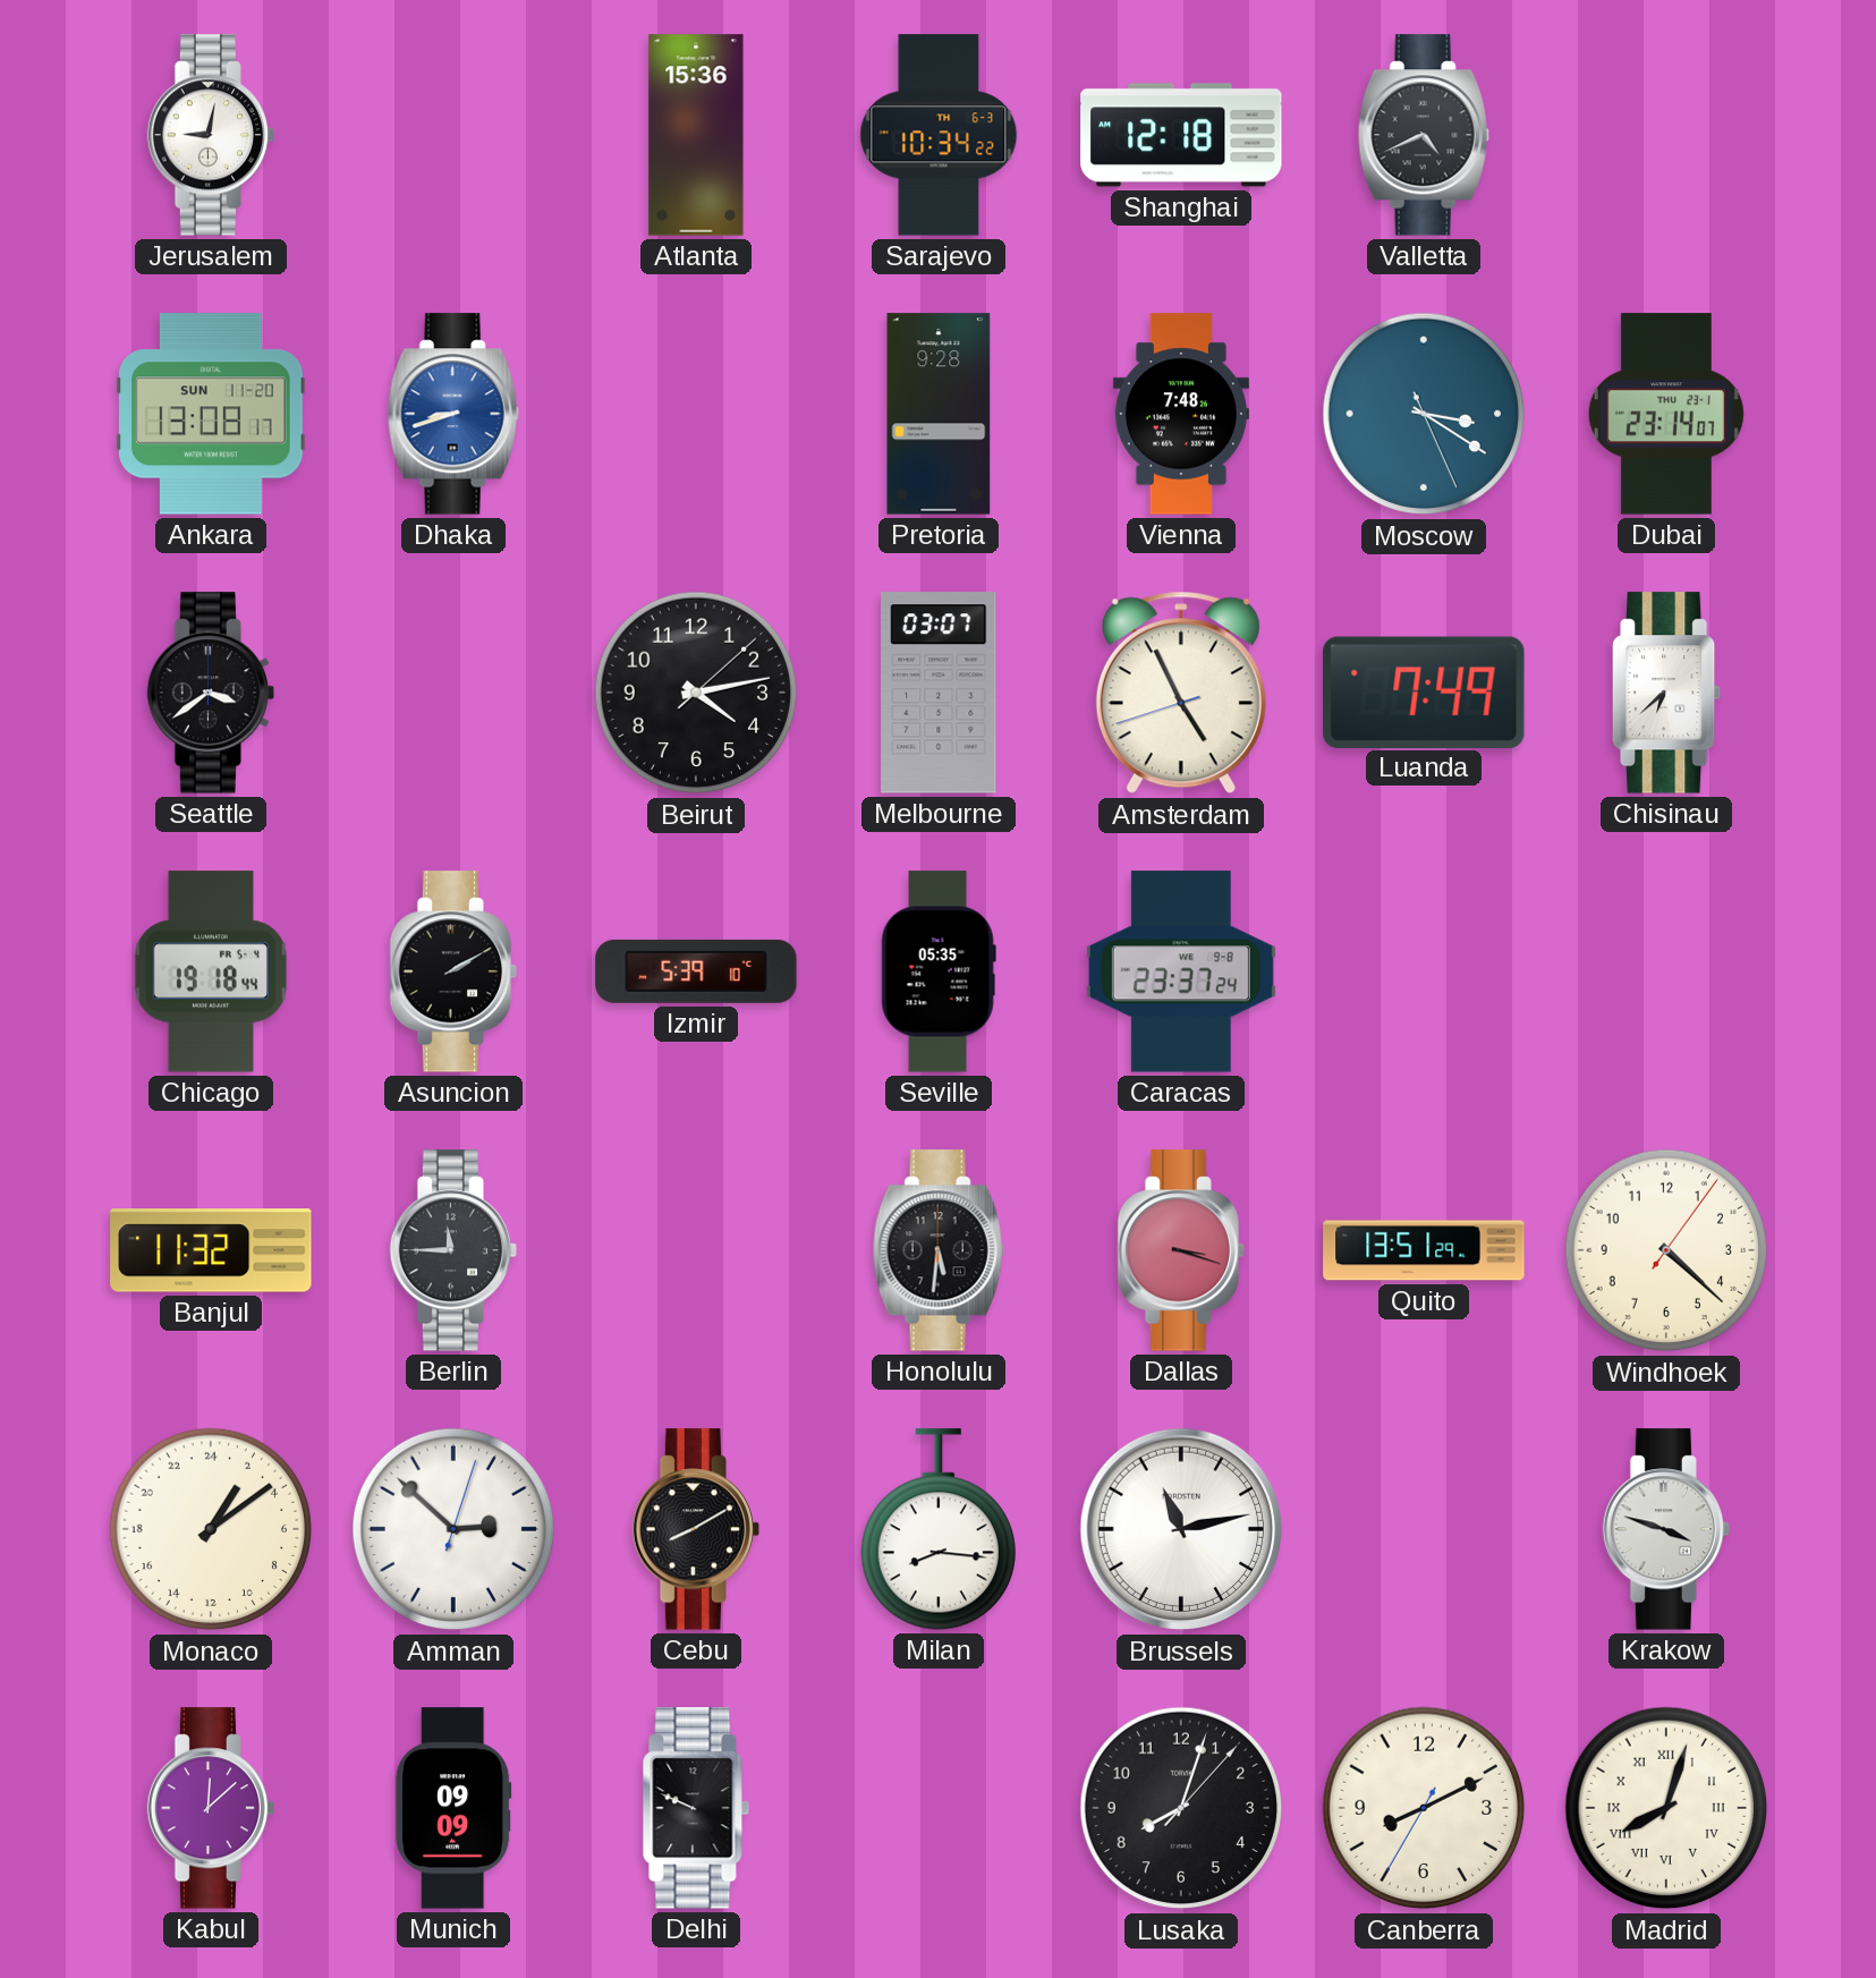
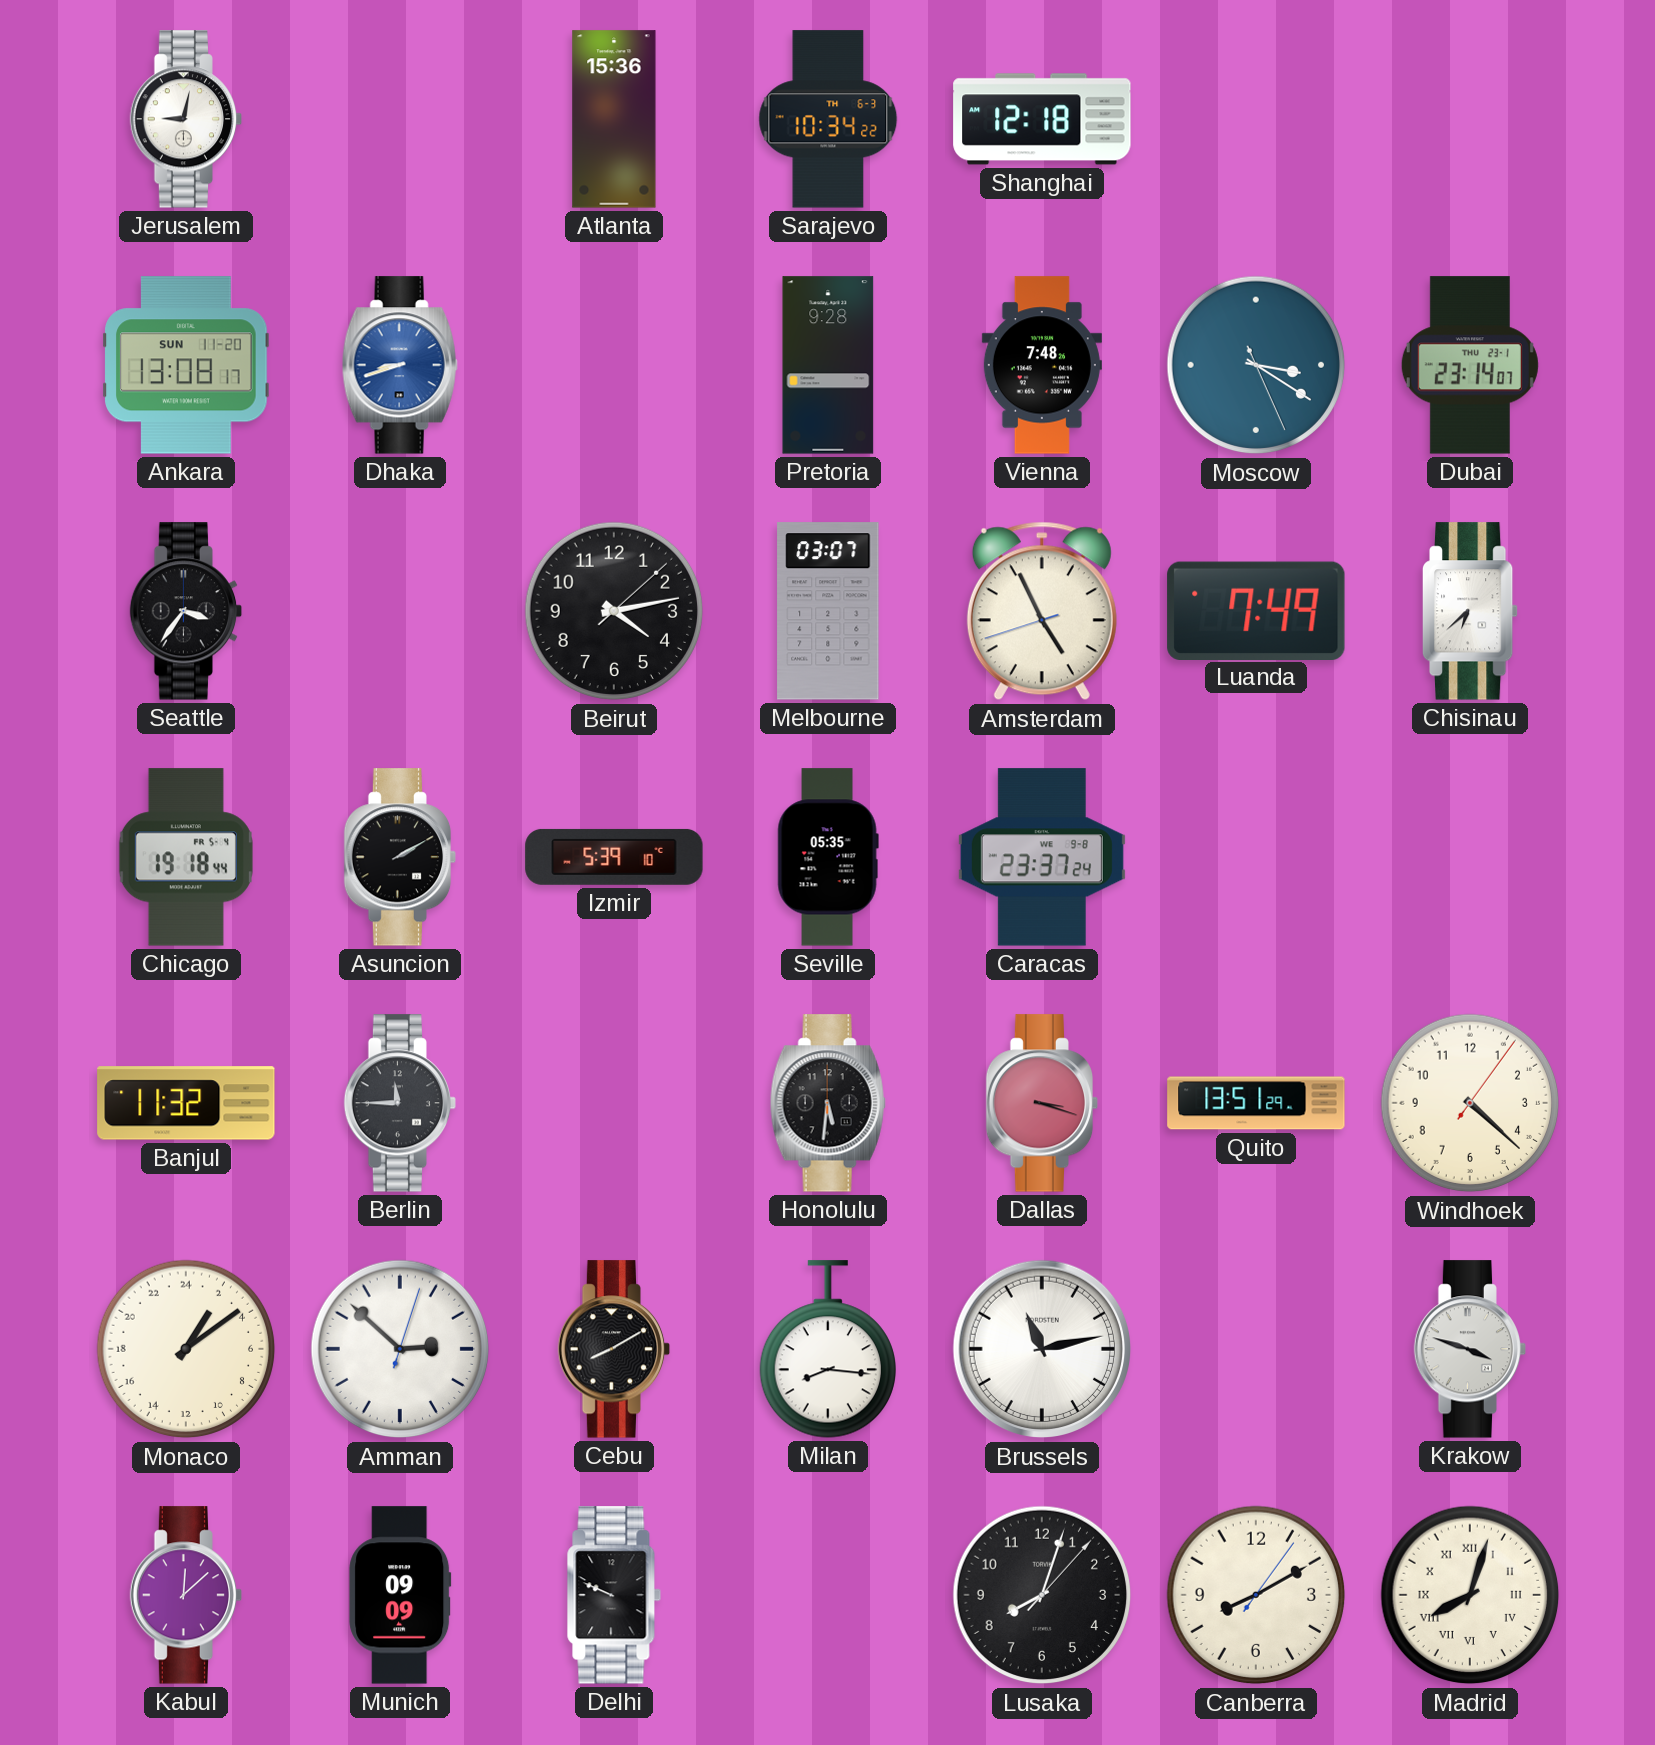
Valletta: 4:41 -> none
Seattle: 3:39 -> 3:36
Canberra: 8:10:35 -> 8:10:06
